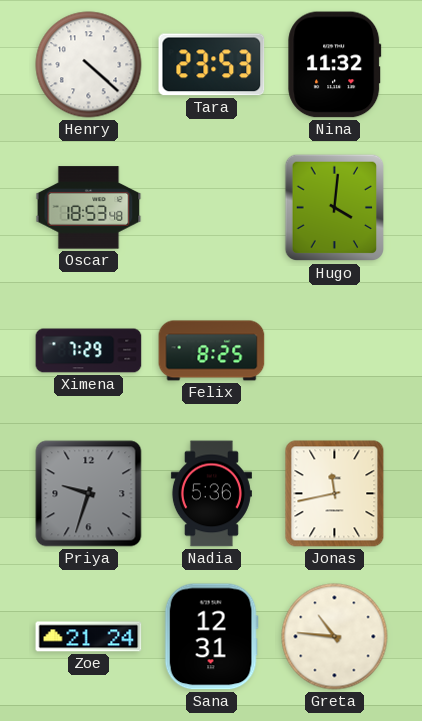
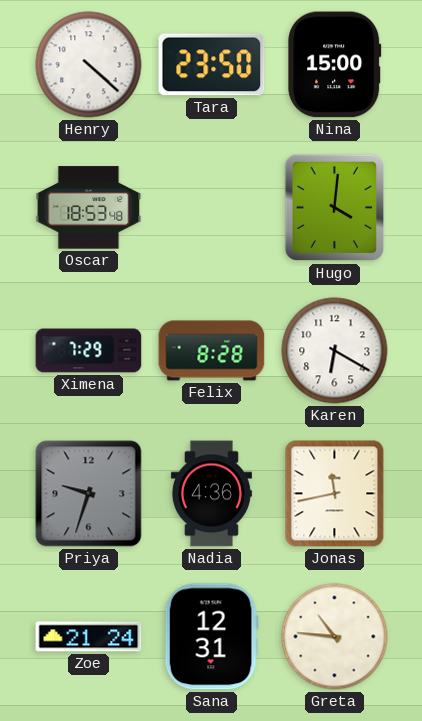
Tara: 23:53 -> 23:50
Nina: 11:32 -> 15:00
Felix: 8:25 -> 8:28
Karen: none -> 6:20
Nadia: 5:36 -> 4:36
